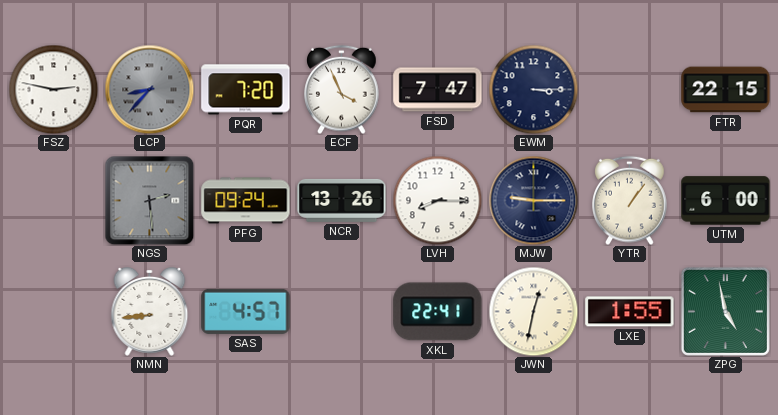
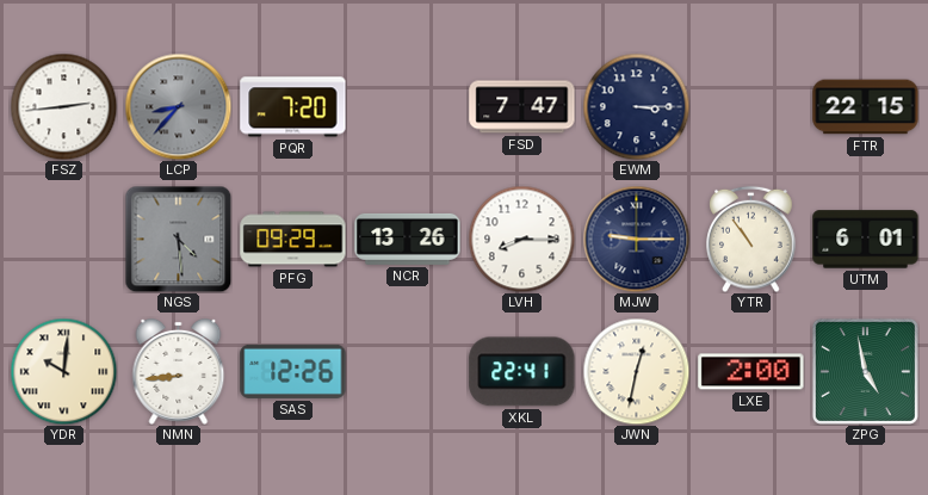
FSZ: 2:47 -> 2:44
ECF: 3:56 -> none
NGS: 2:29 -> 4:29
PFG: 09:24 -> 09:29
YTR: 1:06 -> 10:54
UTM: 6:00 -> 6:01
YDR: none -> 10:01
SAS: 4:57 -> 12:26
LXE: 1:55 -> 2:00
